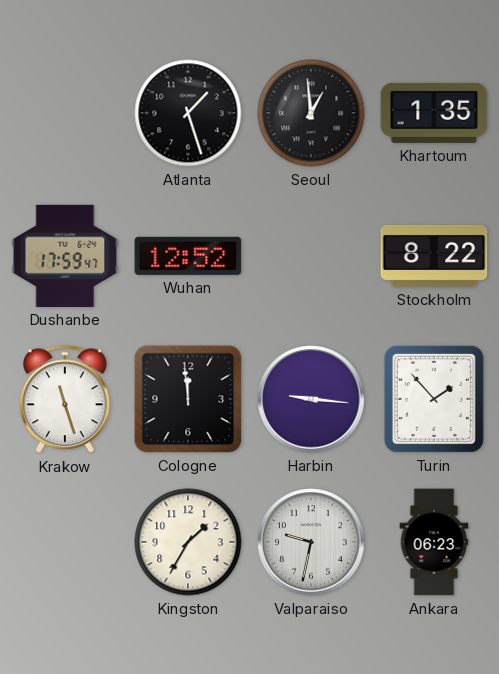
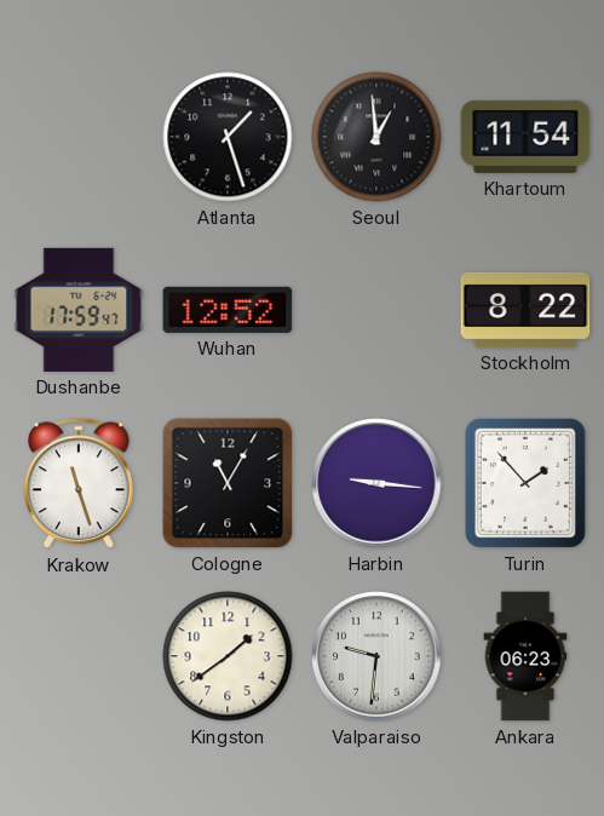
Khartoum: 1:35 -> 11:54
Cologne: 11:59 -> 11:05
Kingston: 1:35 -> 1:39
Valparaiso: 9:32 -> 9:31
